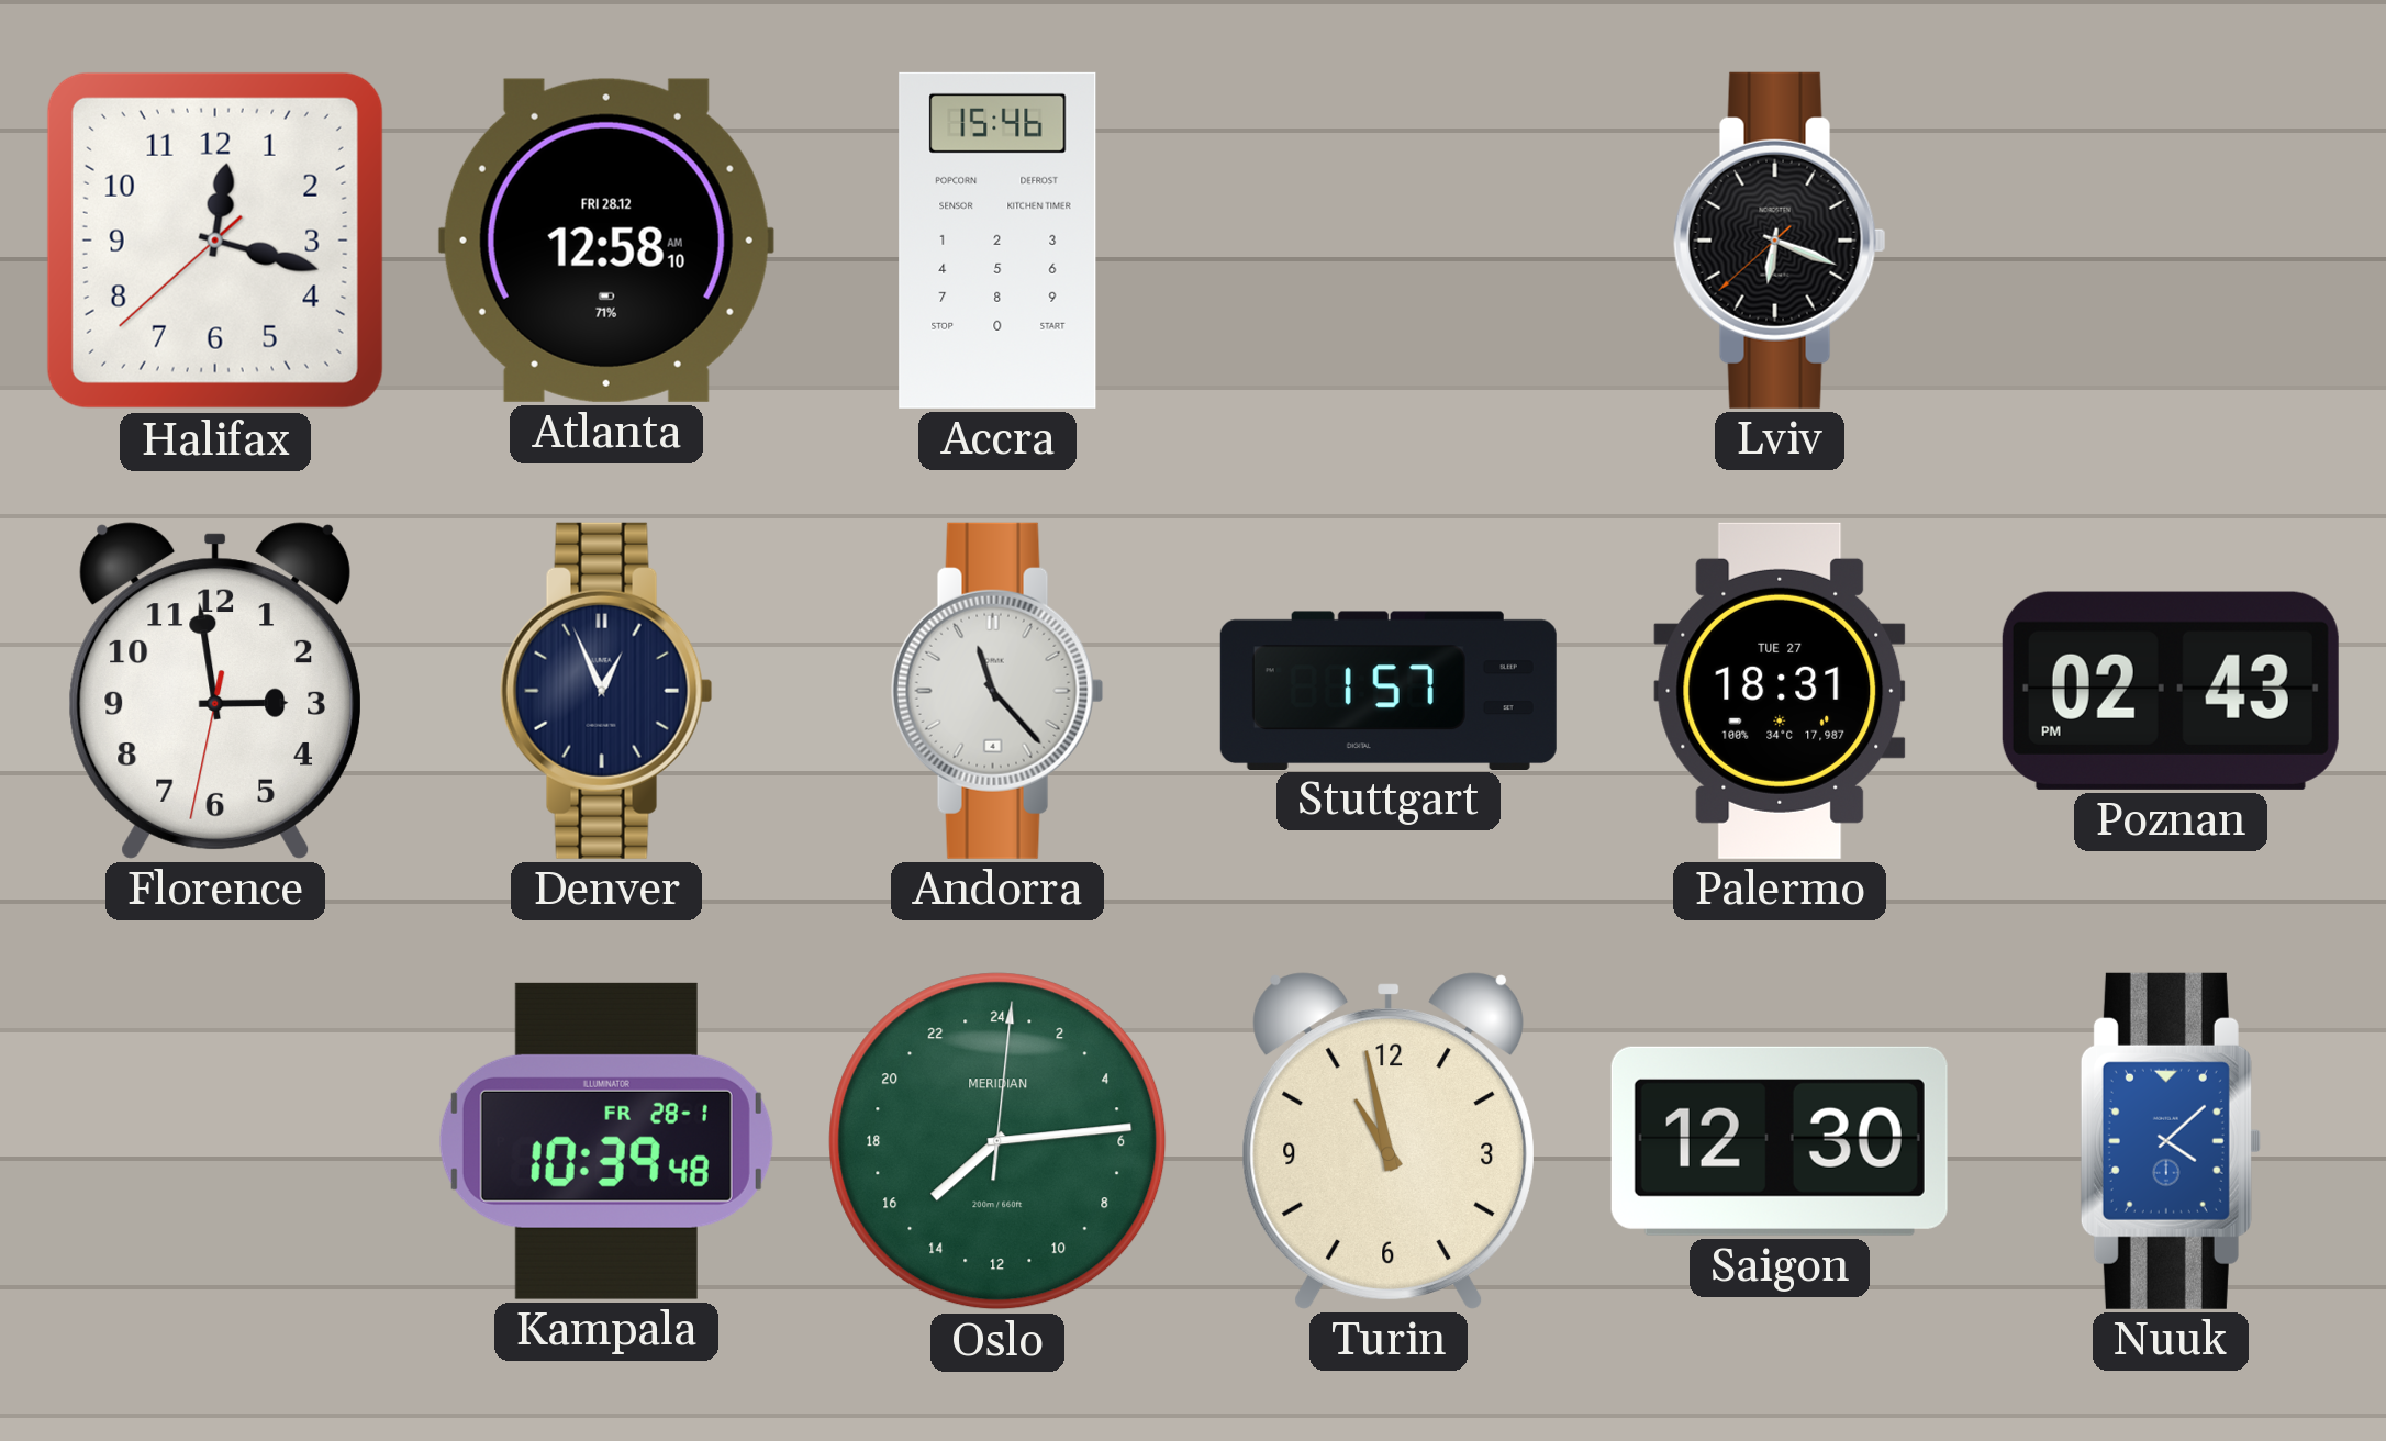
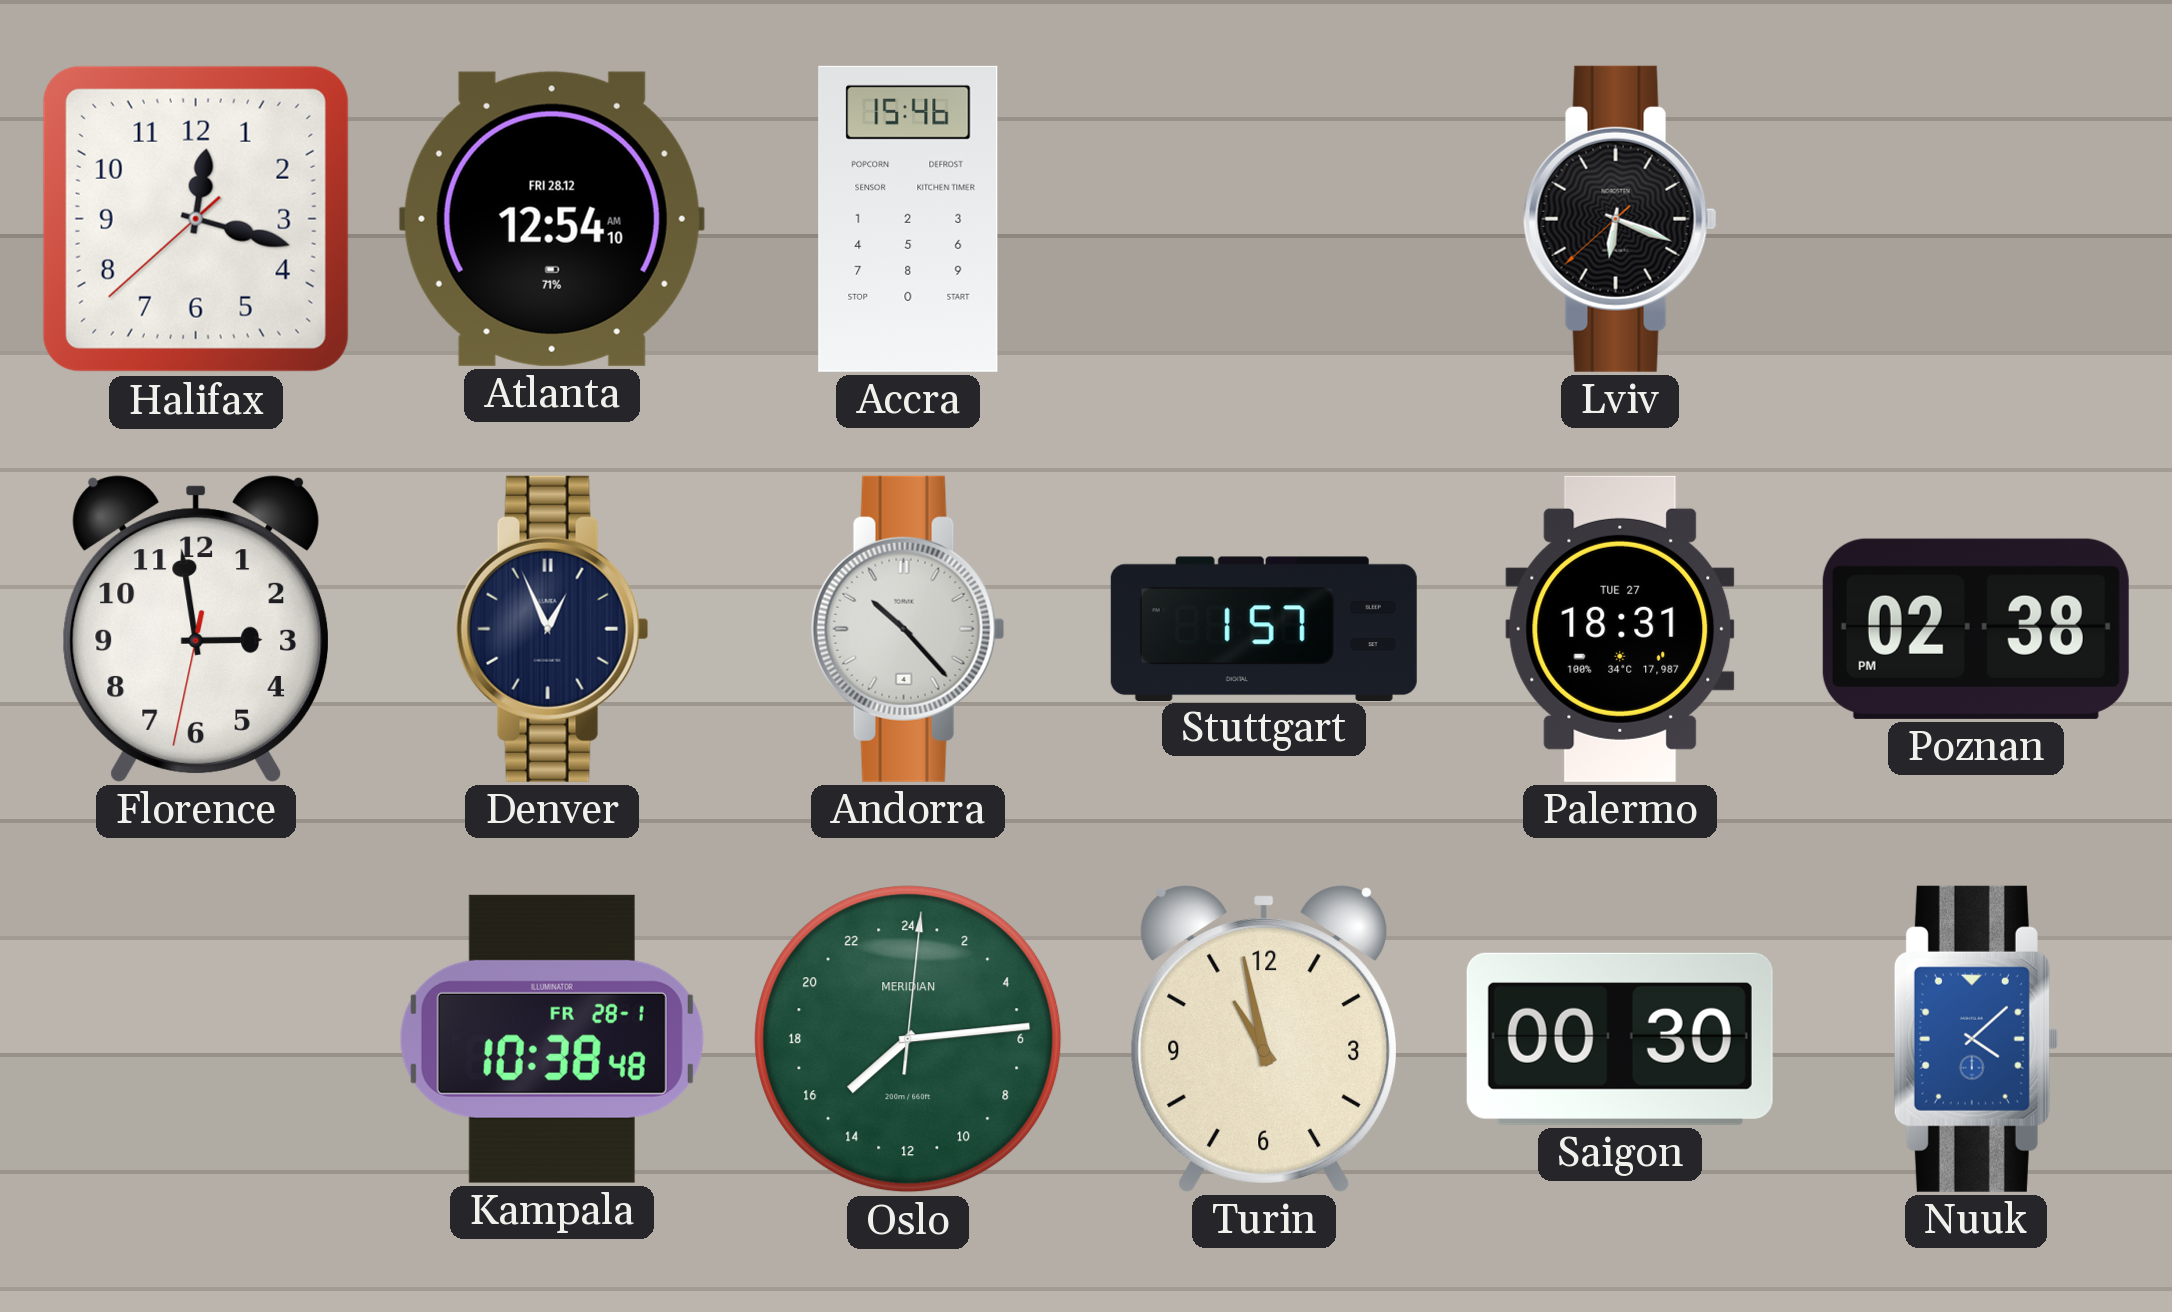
Atlanta: 12:58 -> 12:54
Andorra: 11:23 -> 10:23
Poznan: 02:43 -> 02:38
Kampala: 10:39 -> 10:38
Saigon: 12:30 -> 00:30
